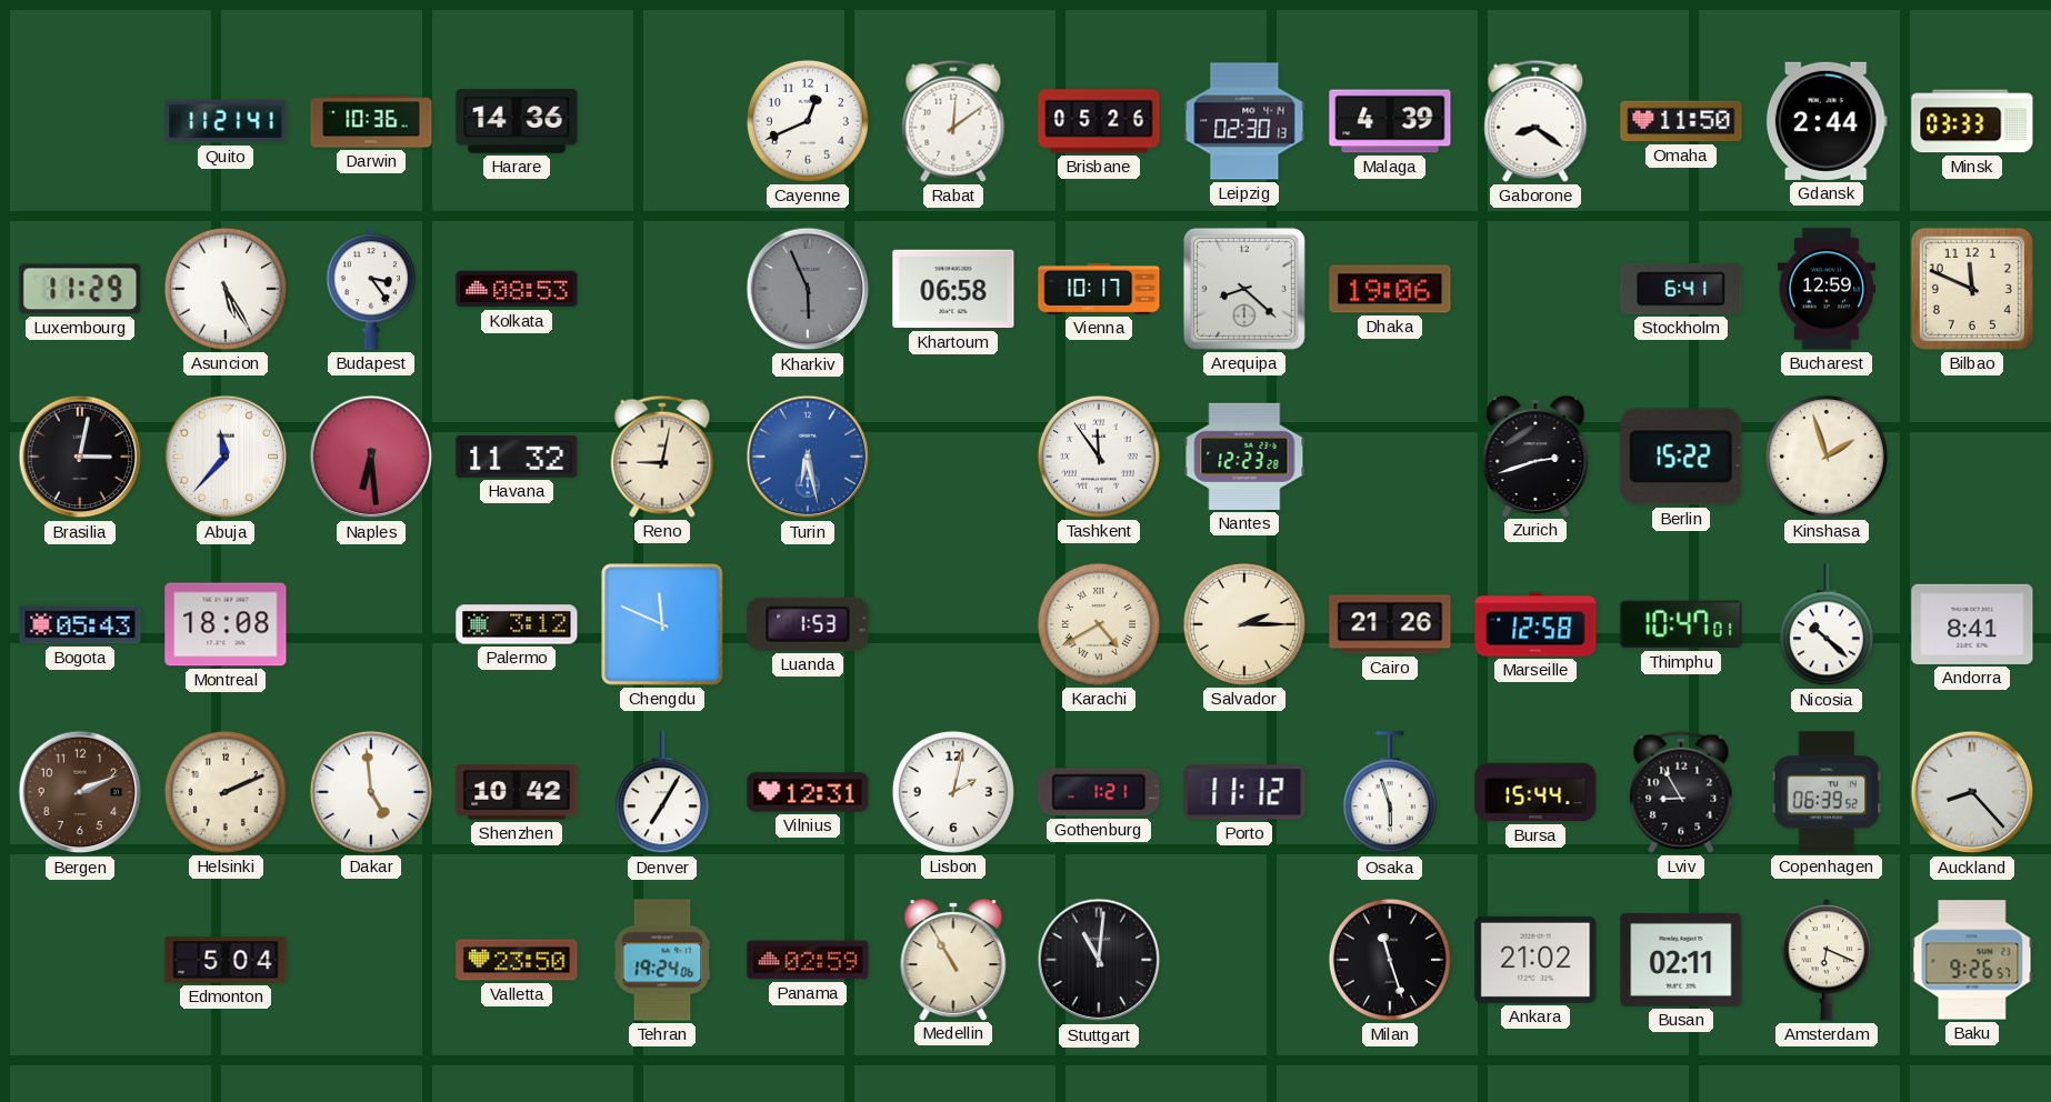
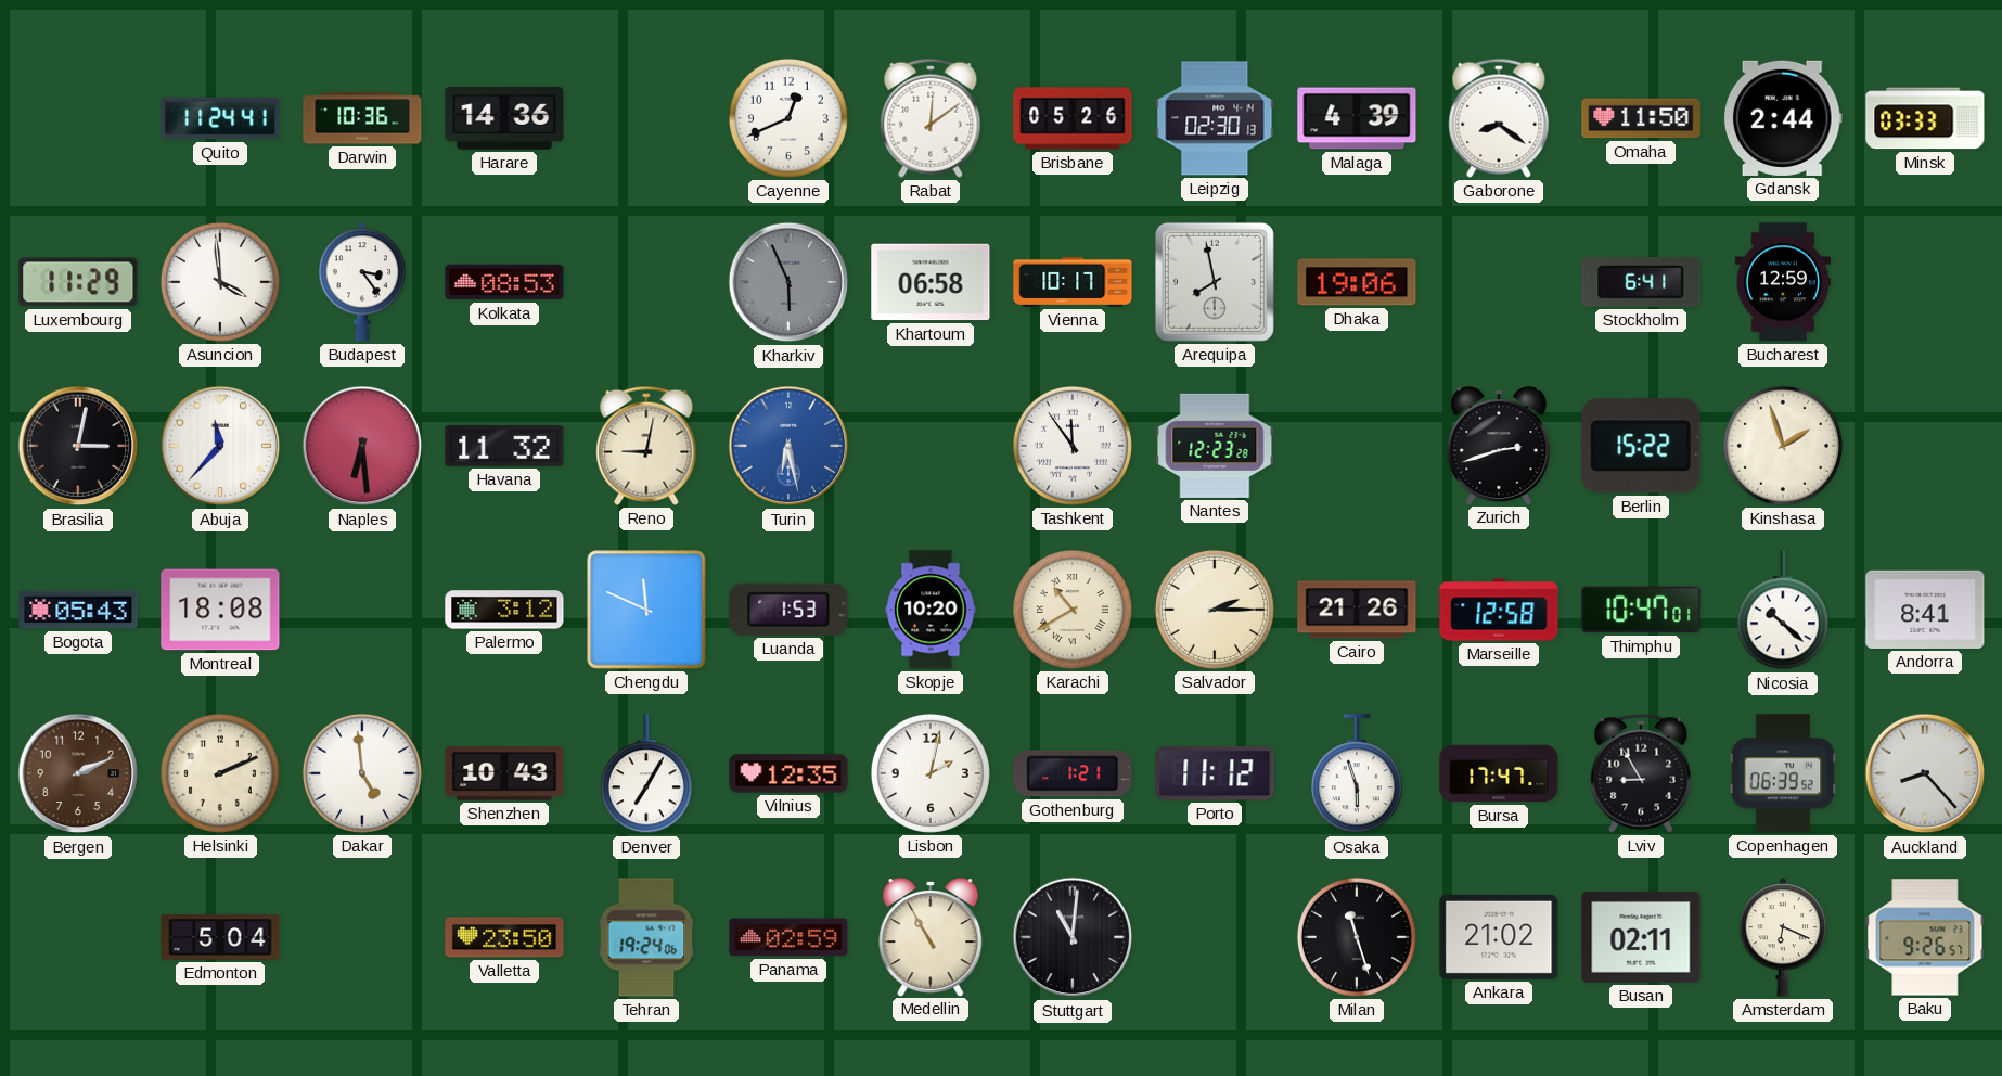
Quito: 11:21 -> 11:24
Asuncion: 5:25 -> 3:59
Arequipa: 8:22 -> 7:58
Bilbao: 11:49 -> none
Skopje: none -> 10:20
Karachi: 4:40 -> 10:40
Shenzhen: 10:42 -> 10:43
Vilnius: 12:31 -> 12:35
Bursa: 15:44 -> 17:47
